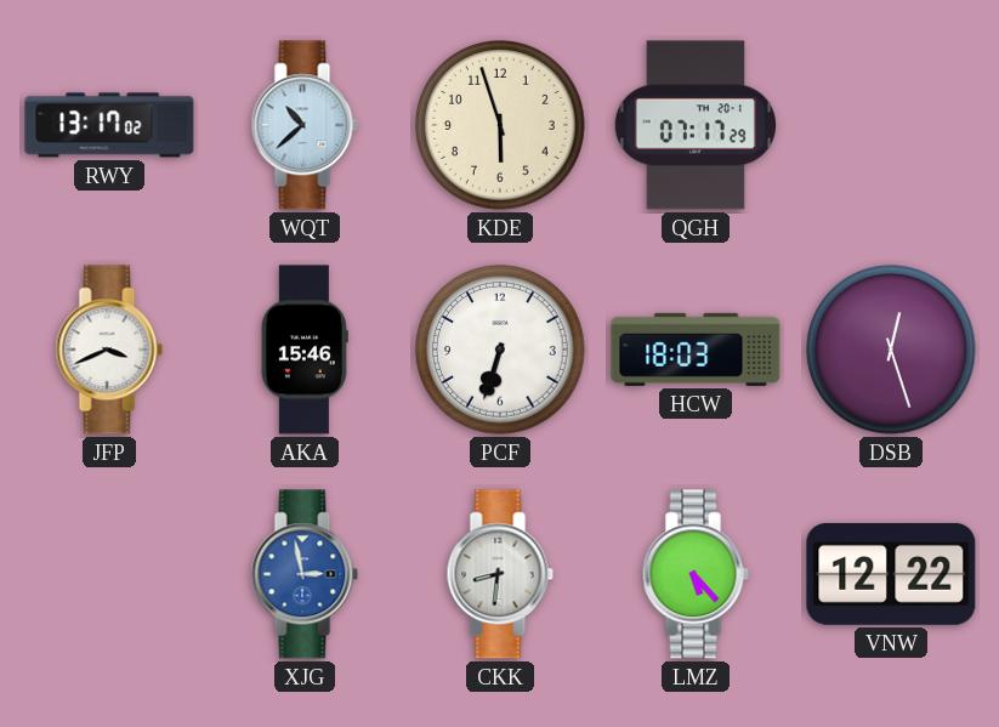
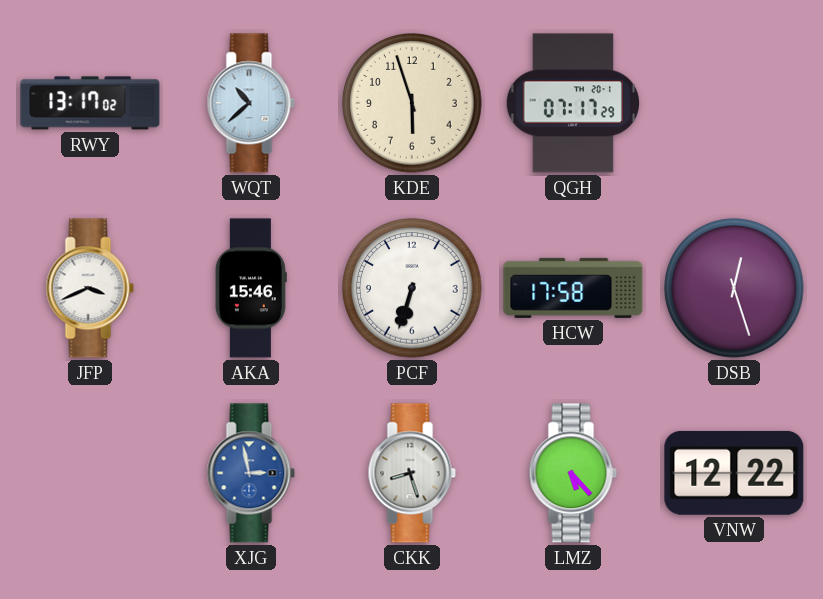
HCW: 18:03 -> 17:58
CKK: 8:31 -> 8:27
